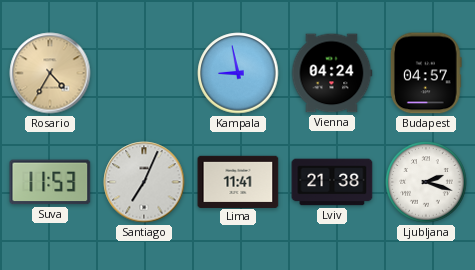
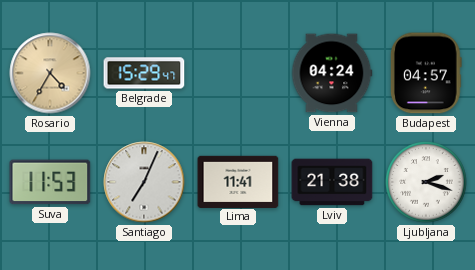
Belgrade: none -> 15:29
Kampala: 8:58 -> none
